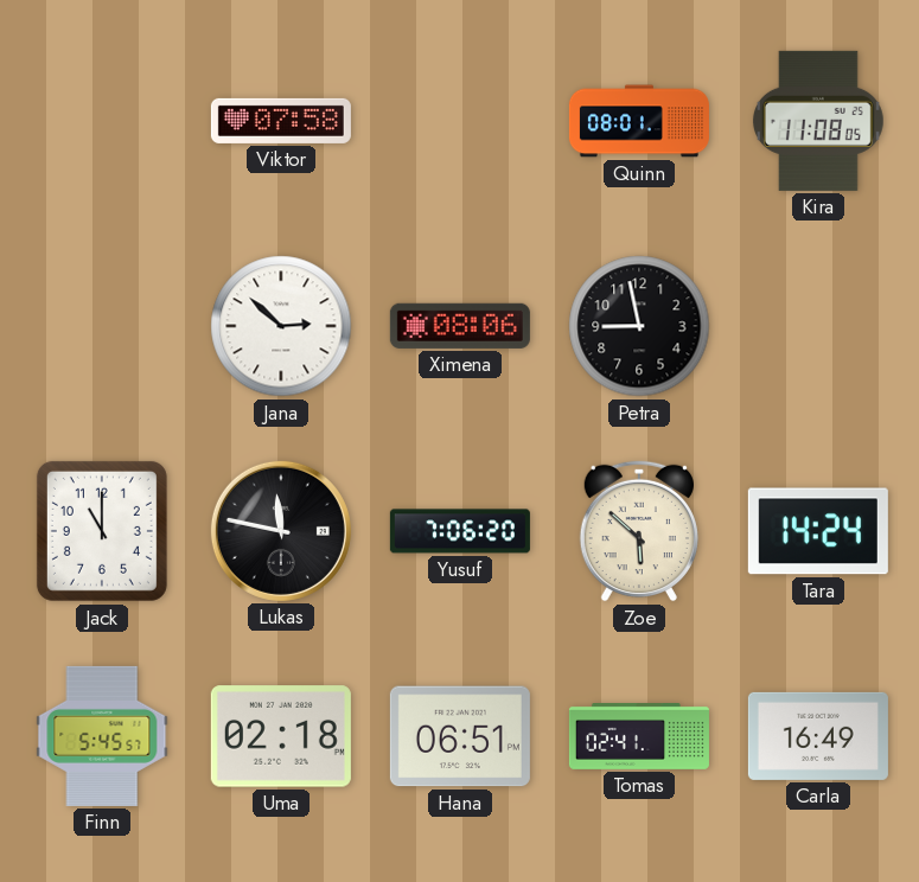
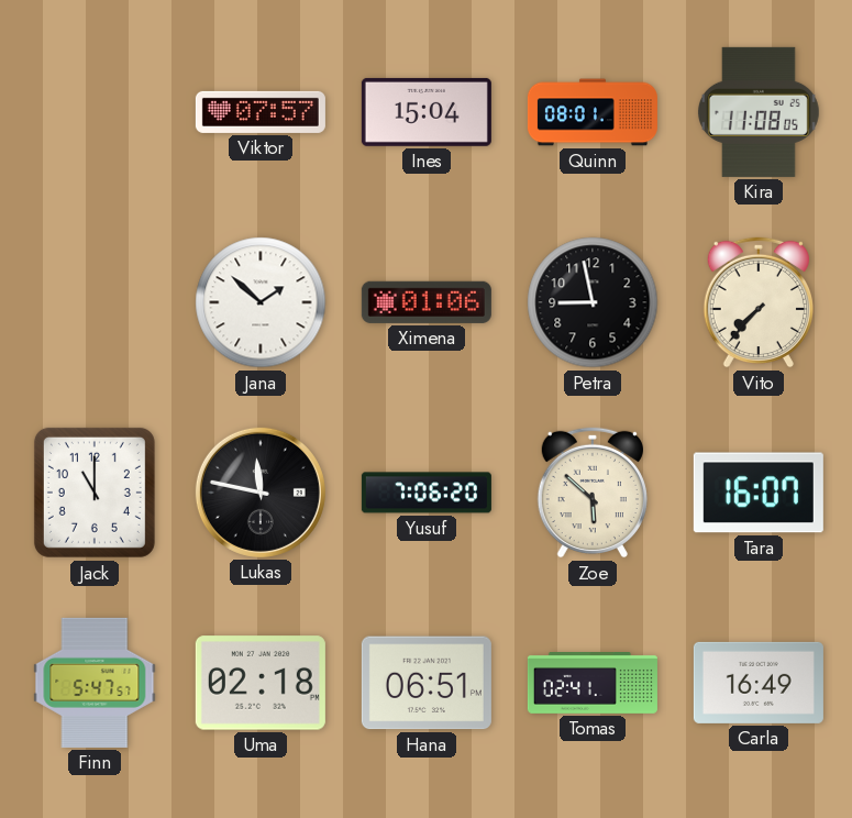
Viktor: 07:58 -> 07:57
Ines: none -> 15:04
Jana: 2:52 -> 1:52
Ximena: 08:06 -> 01:06
Vito: none -> 7:37
Tara: 14:24 -> 16:07
Finn: 5:45 -> 5:47
